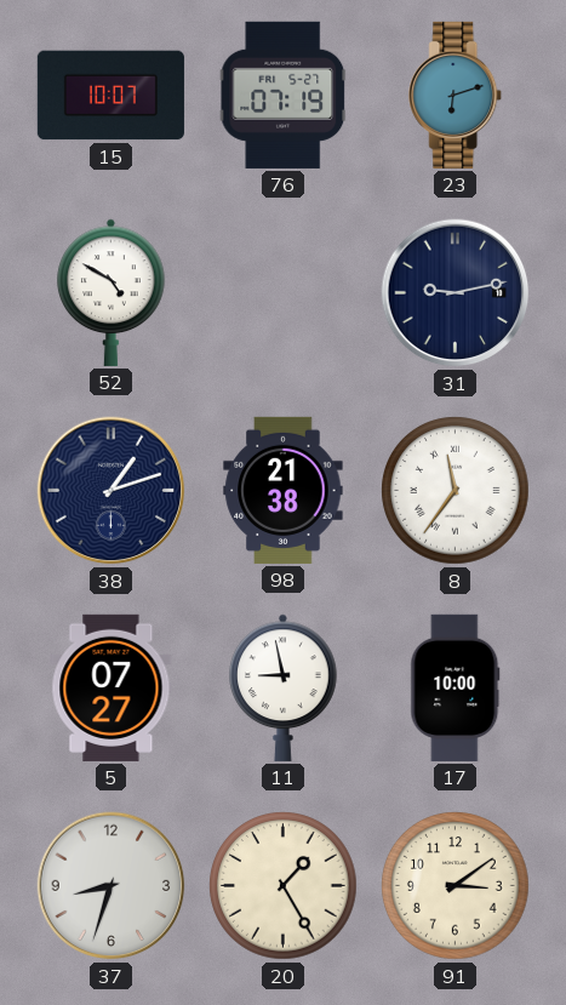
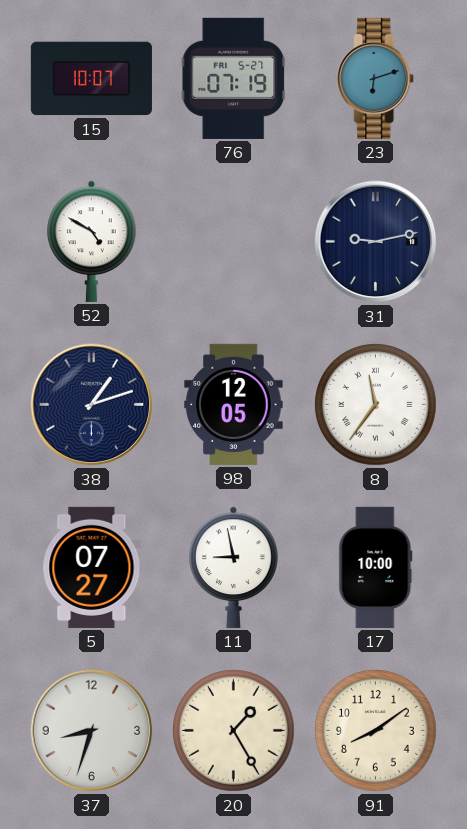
98: 21:38 -> 12:05
91: 3:09 -> 8:09
